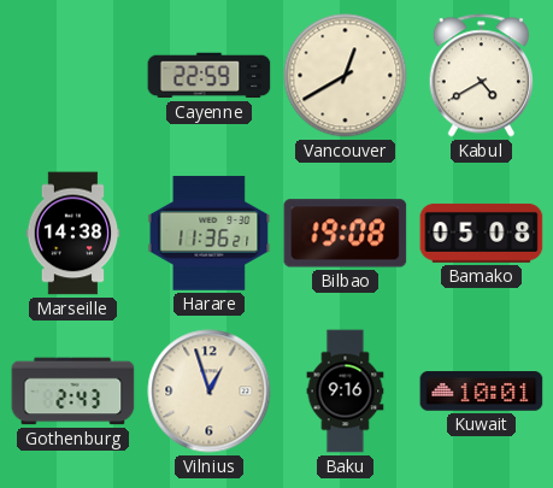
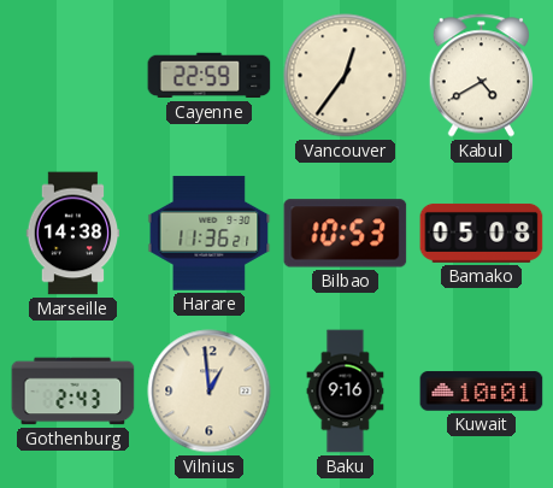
Vancouver: 12:40 -> 12:36
Bilbao: 19:08 -> 10:53
Vilnius: 12:57 -> 12:59
